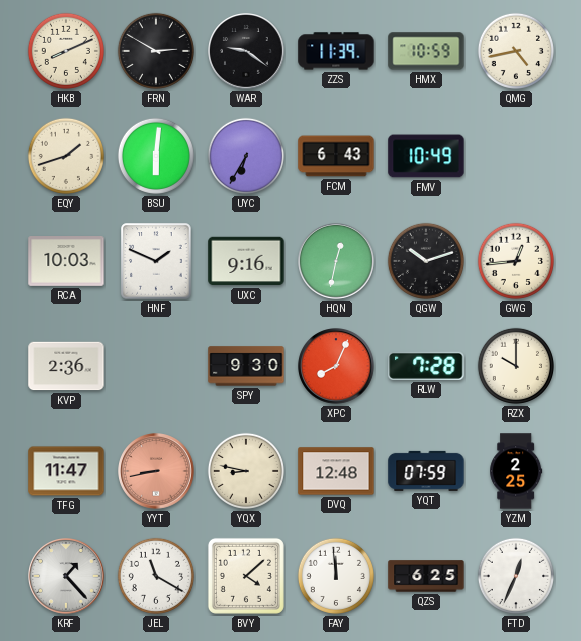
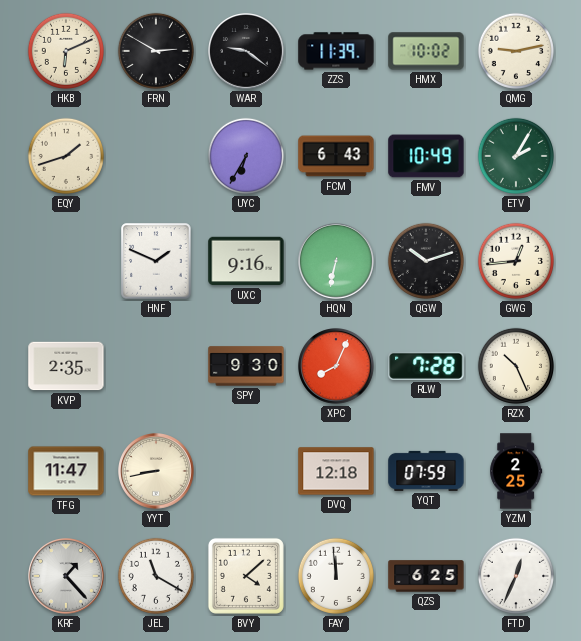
HKB: 8:11 -> 6:11
HMX: 10:59 -> 10:02
QMG: 4:43 -> 9:13
BSU: 6:01 -> none
ETV: none -> 2:05
RCA: 10:03 -> none
HQN: 12:32 -> 6:32
KVP: 2:36 -> 2:35
RZX: 10:00 -> 10:26
YYT dial: salmon -> cream
YQX: 8:47 -> none
DVQ: 12:48 -> 12:18
